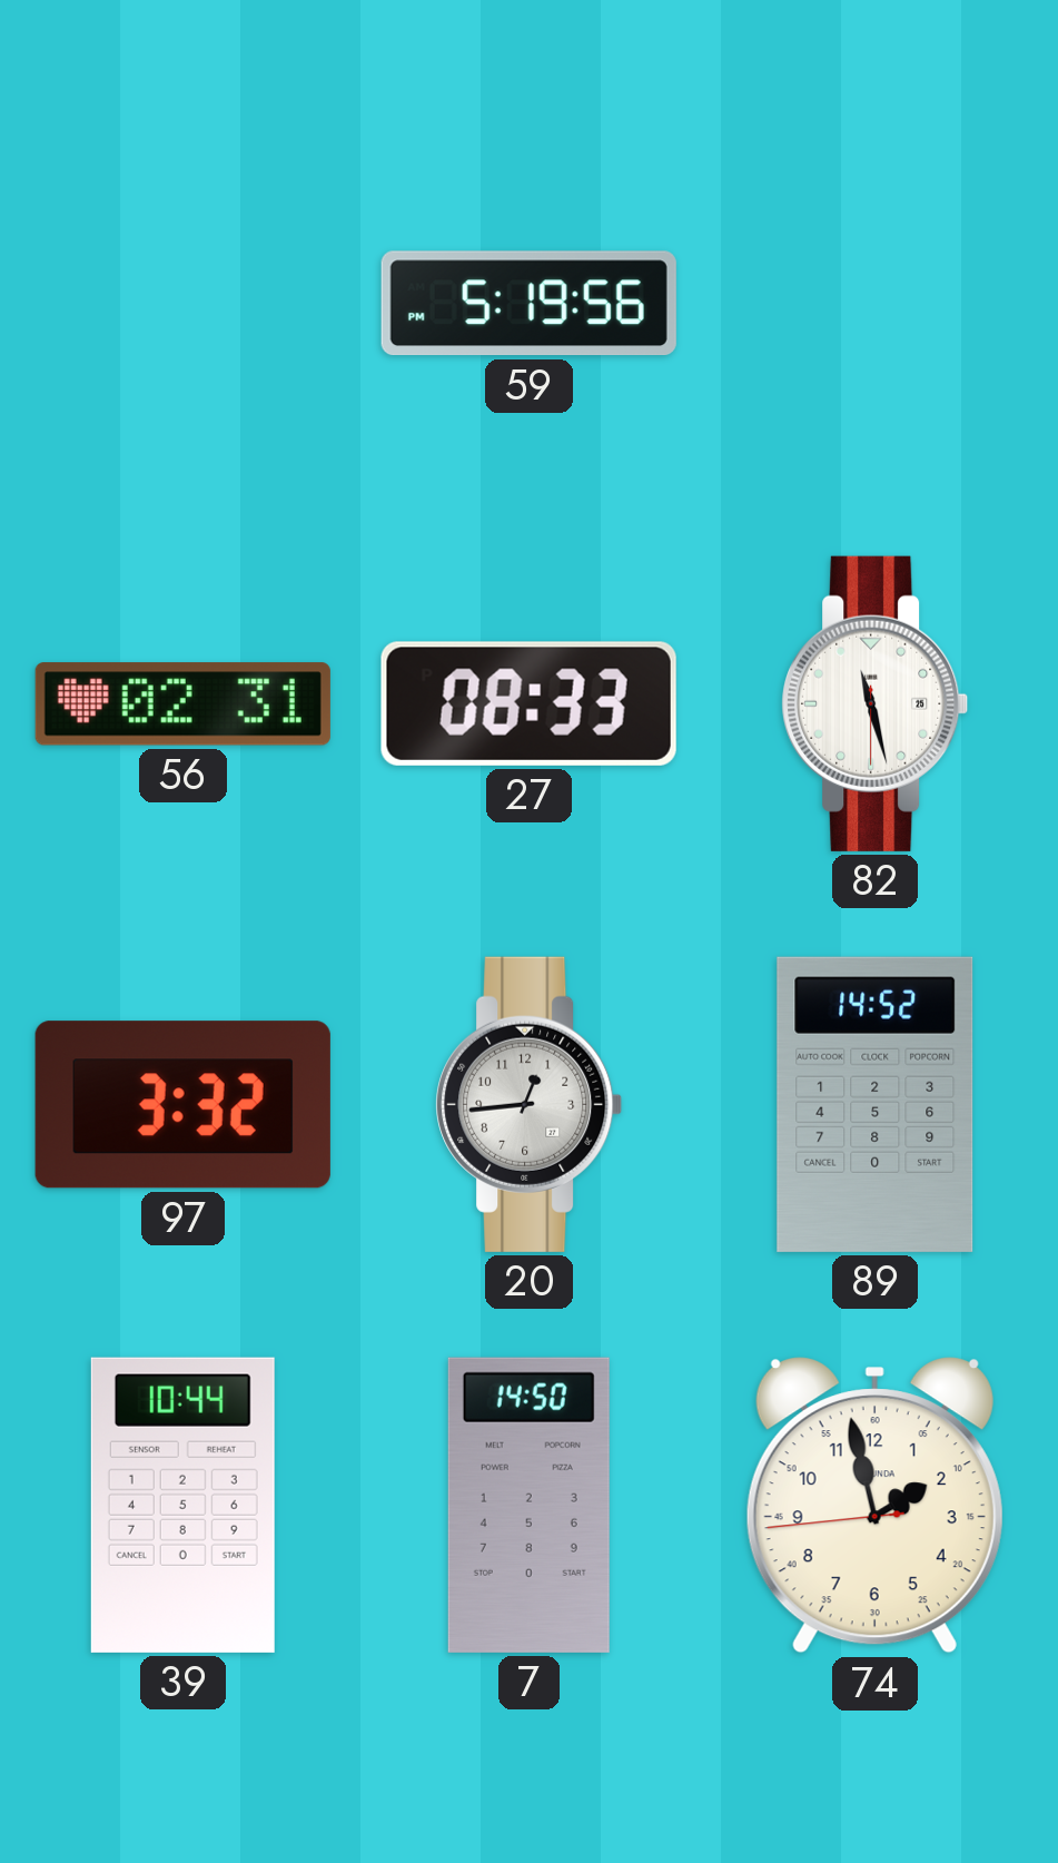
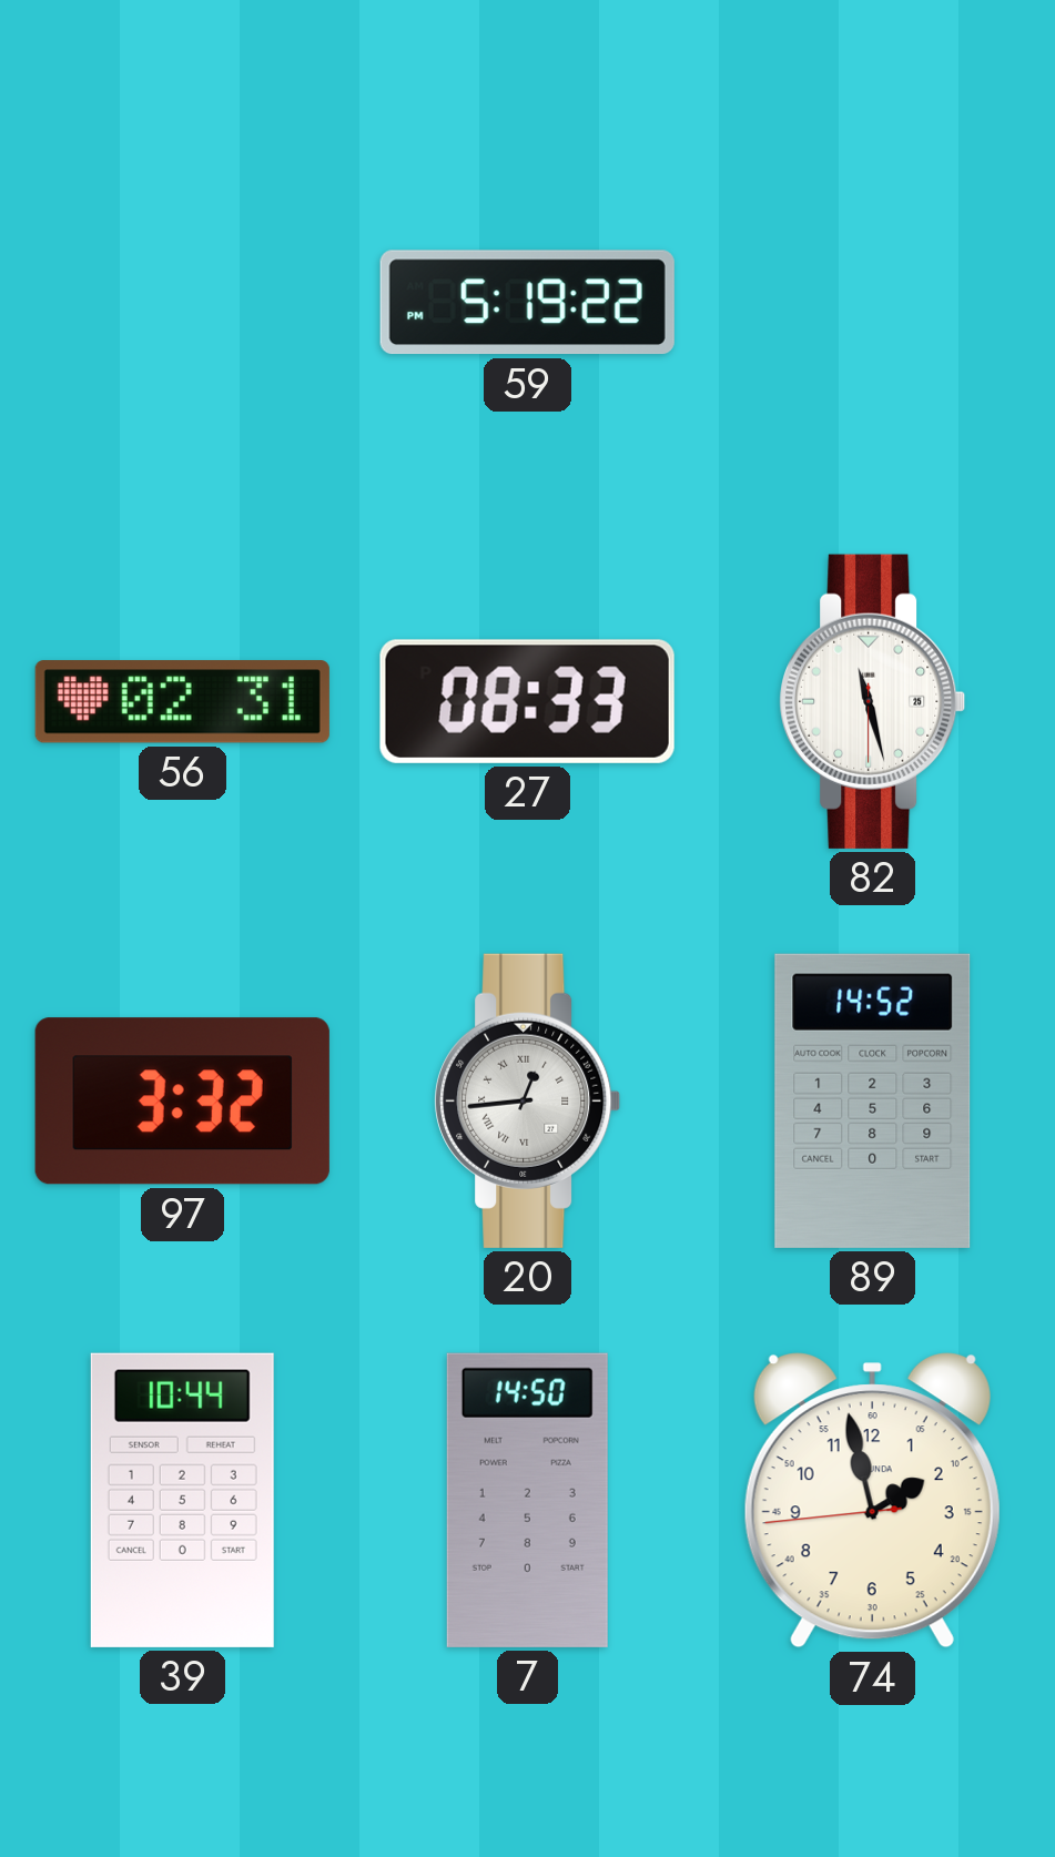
59: 5:19:56 PM -> 5:19:22 PM
20 numerals: Arabic -> Roman
